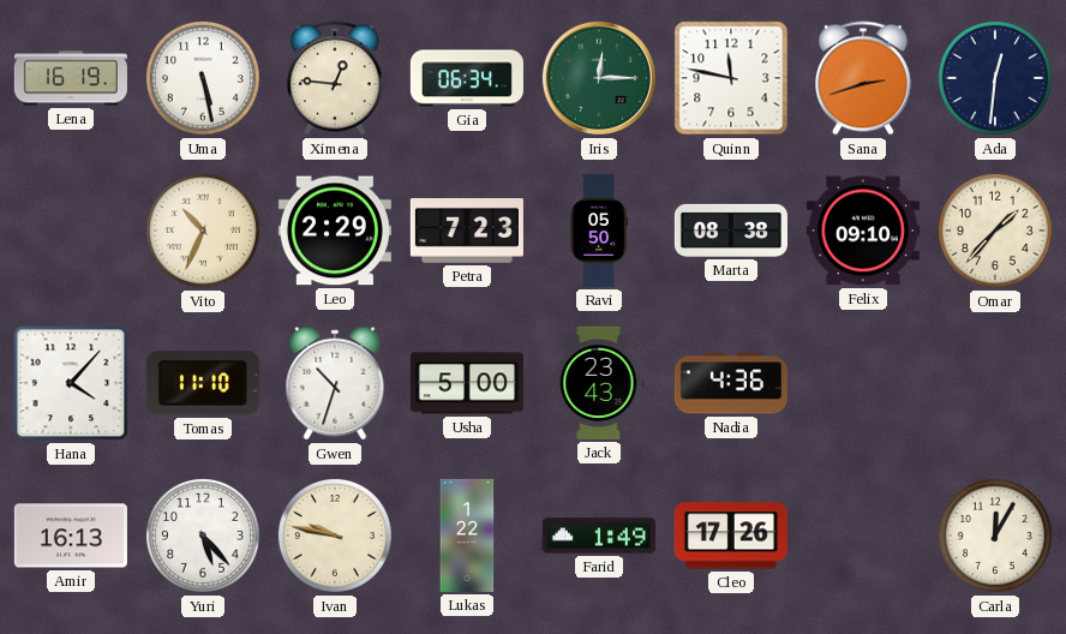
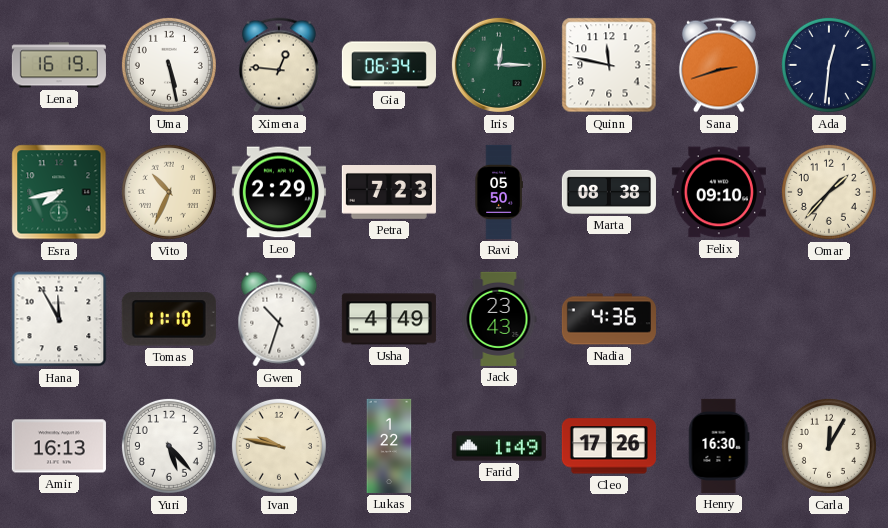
Esra: none -> 7:43
Hana: 4:07 -> 11:55
Usha: 5:00 -> 4:49
Henry: none -> 16:30
